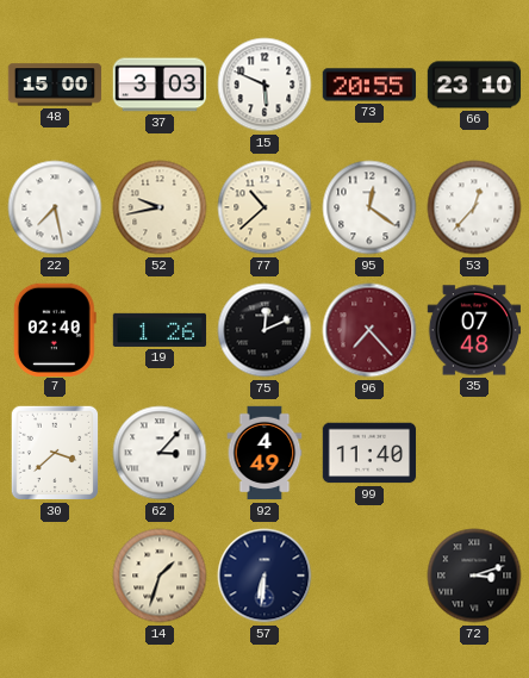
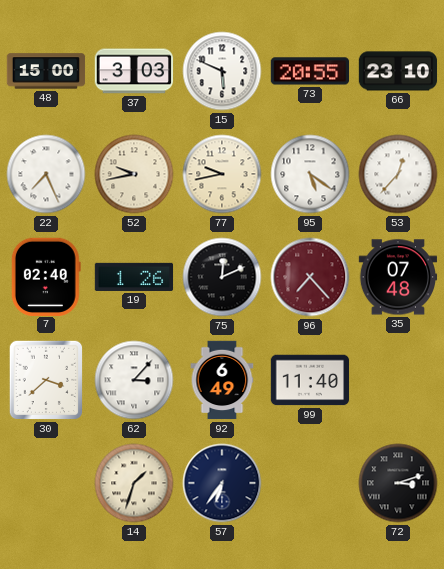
22: 7:28 -> 7:26
77: 10:38 -> 9:43
95: 12:21 -> 5:21
92: 4:49 -> 6:49
57: 6:31 -> 6:36
